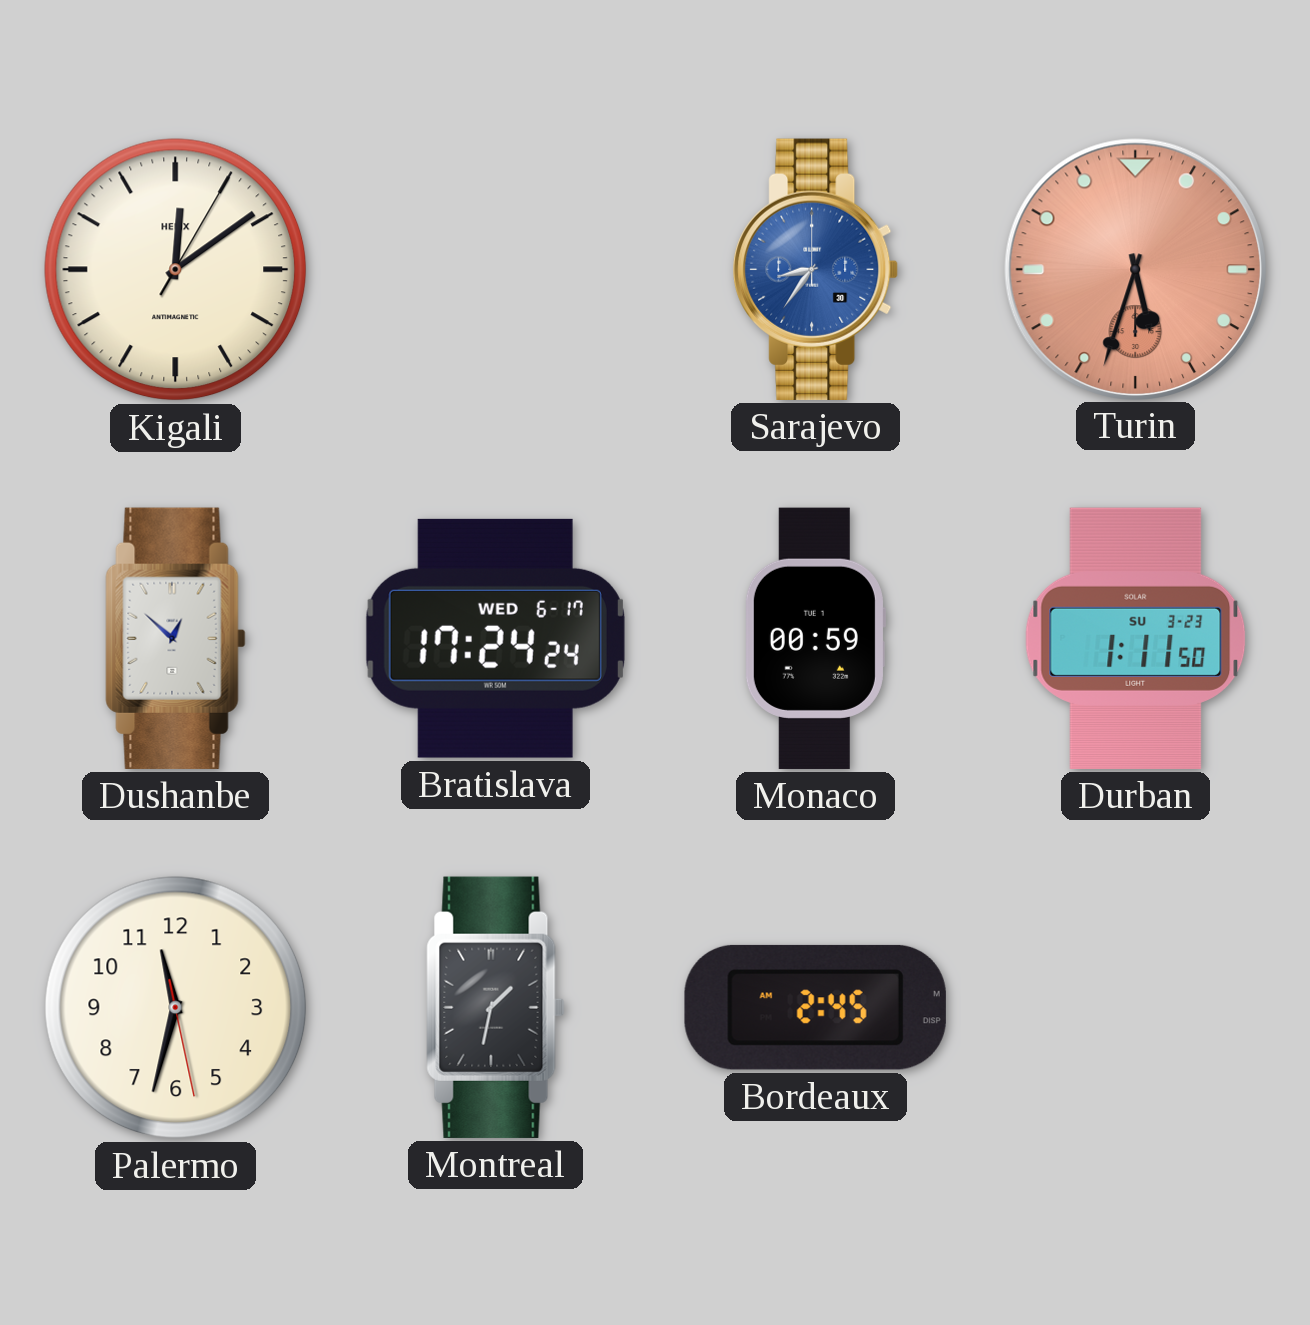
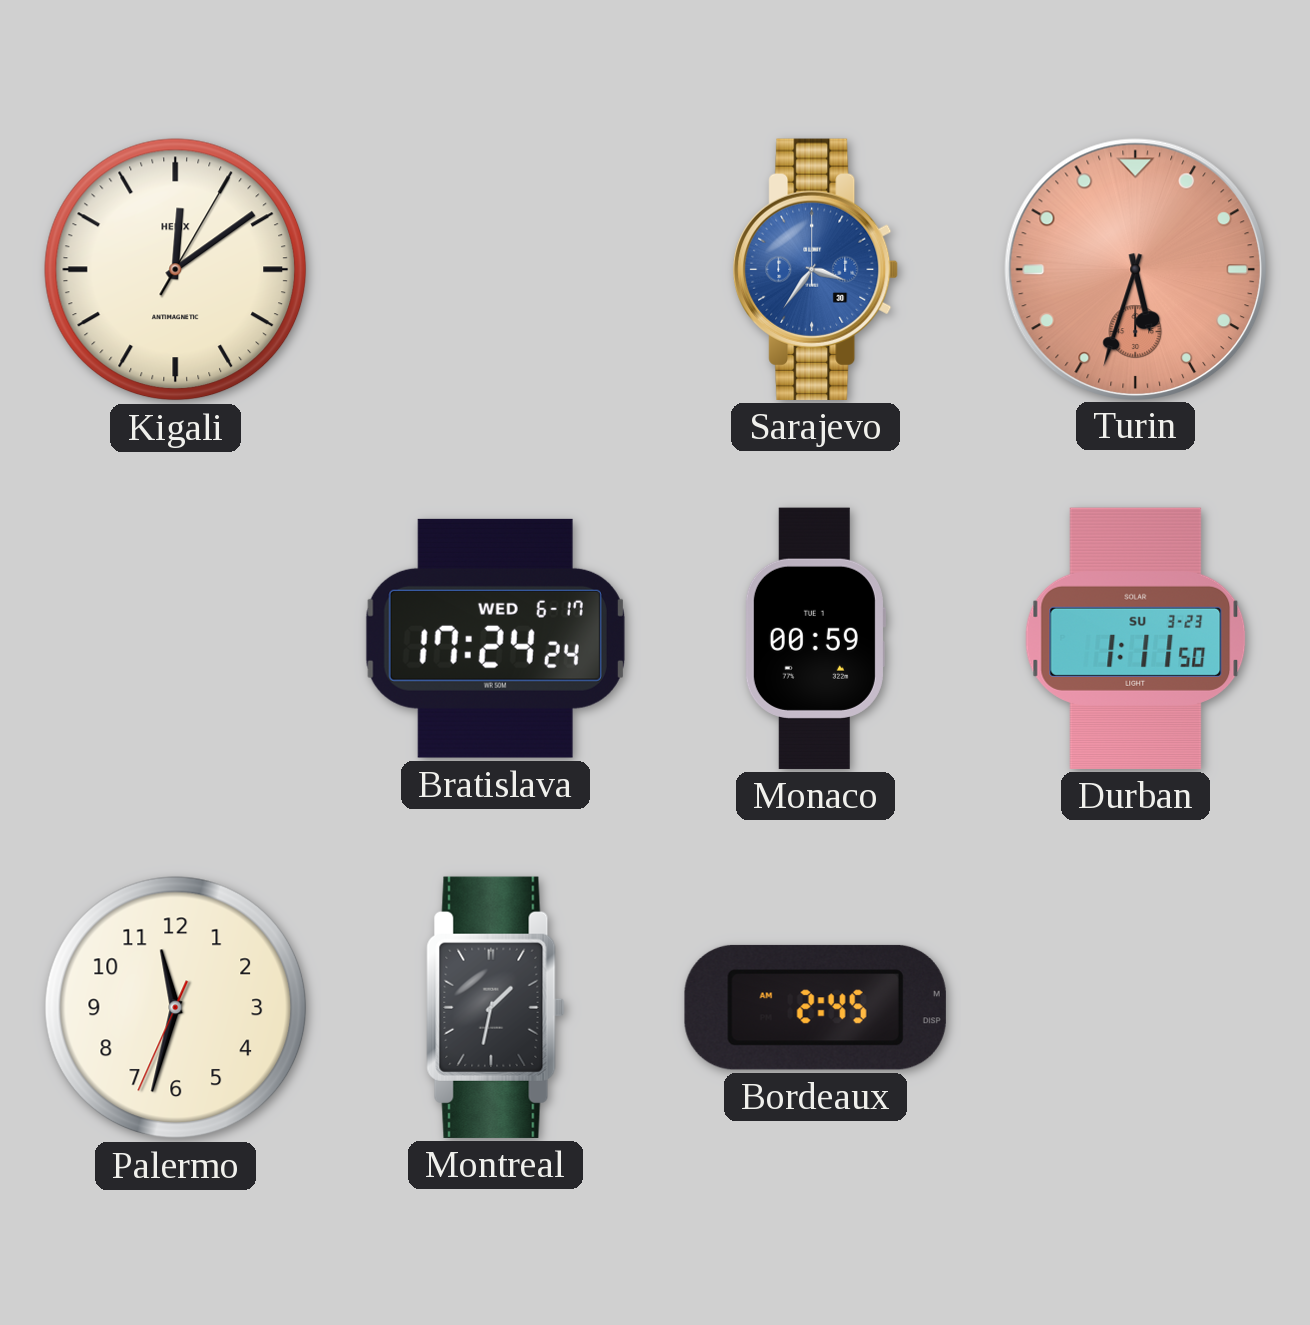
Sarajevo: 8:36 -> 3:36
Dushanbe: 12:52 -> none
Palermo: 11:32:28 -> 11:32:34
